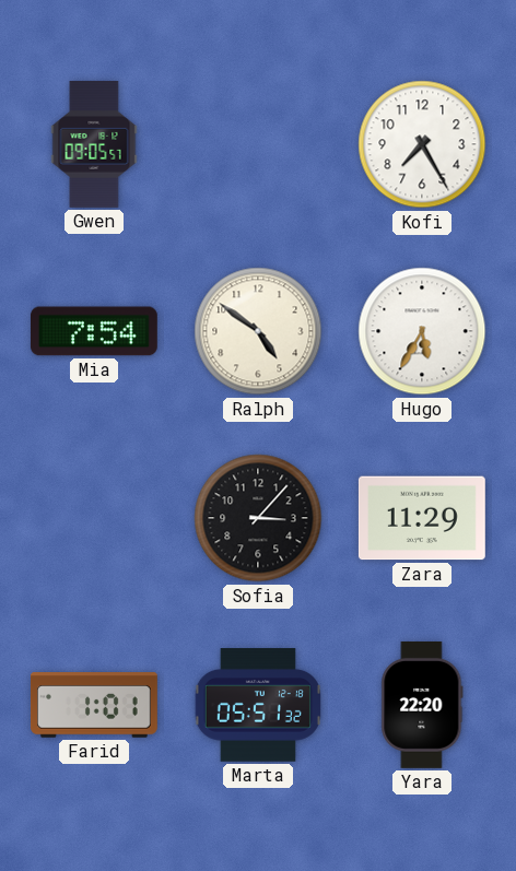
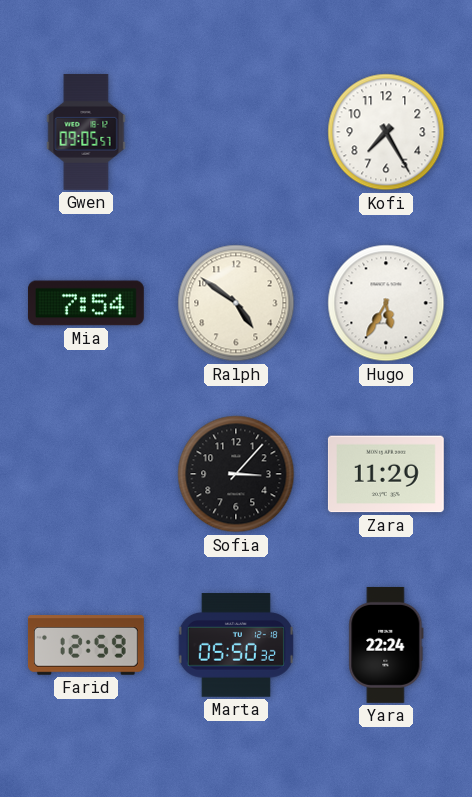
Farid: 1:01 -> 12:59
Marta: 05:51 -> 05:50
Yara: 22:20 -> 22:24
